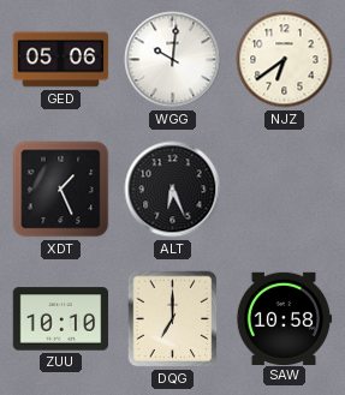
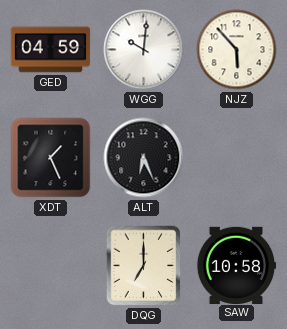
GED: 05:06 -> 04:59
NJZ: 6:39 -> 5:53
ZUU: 10:10 -> none
